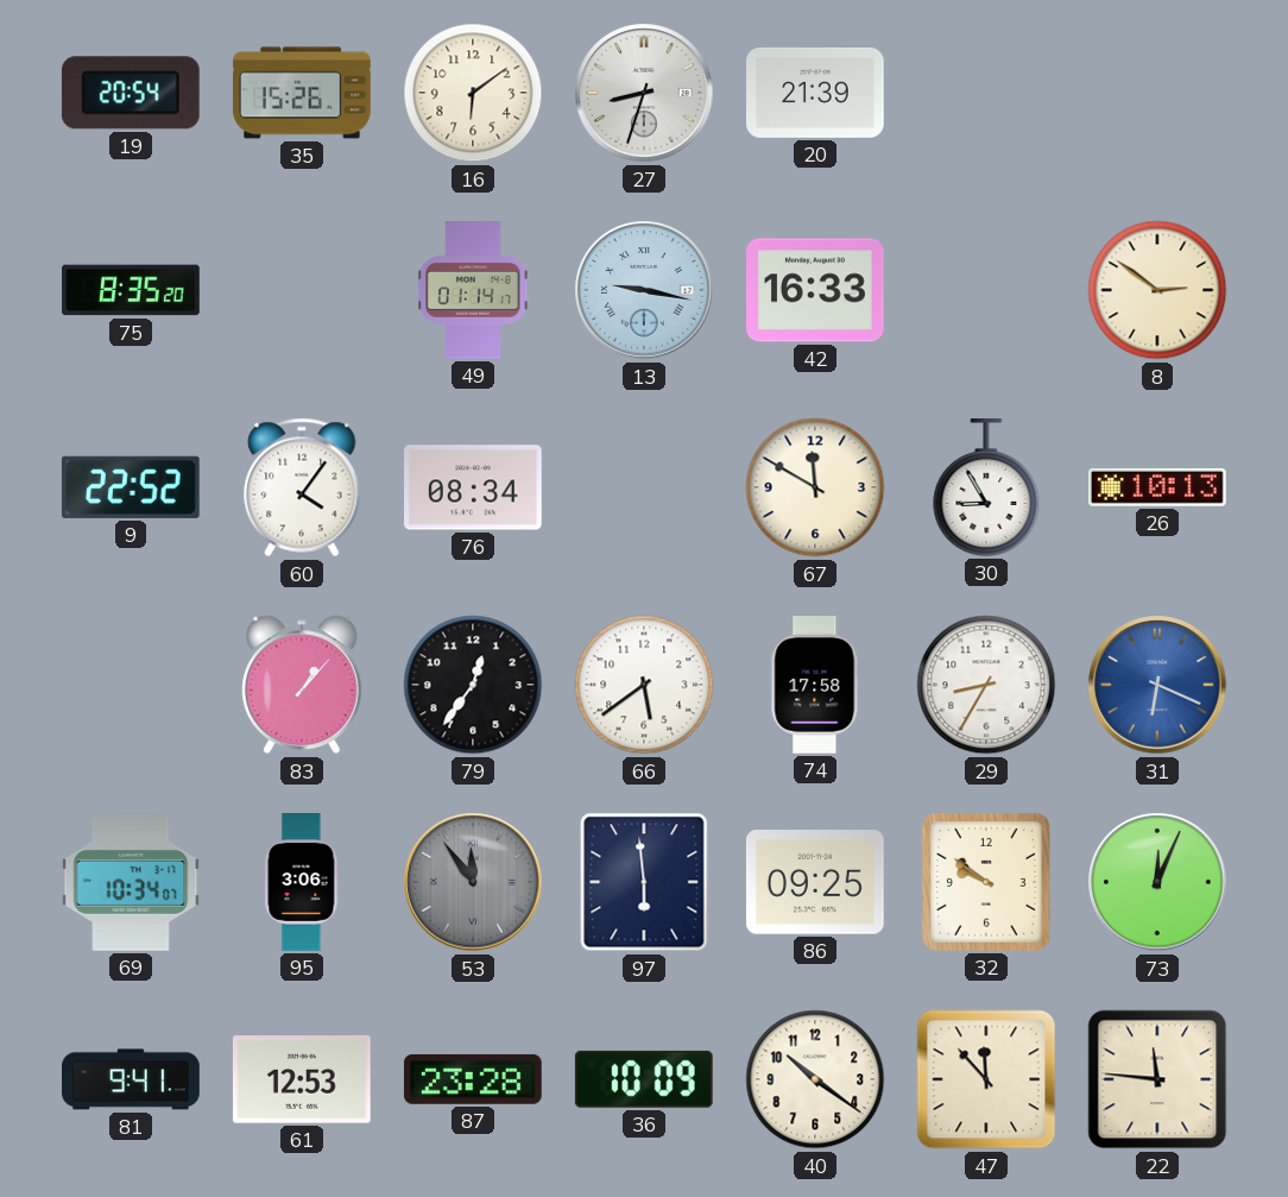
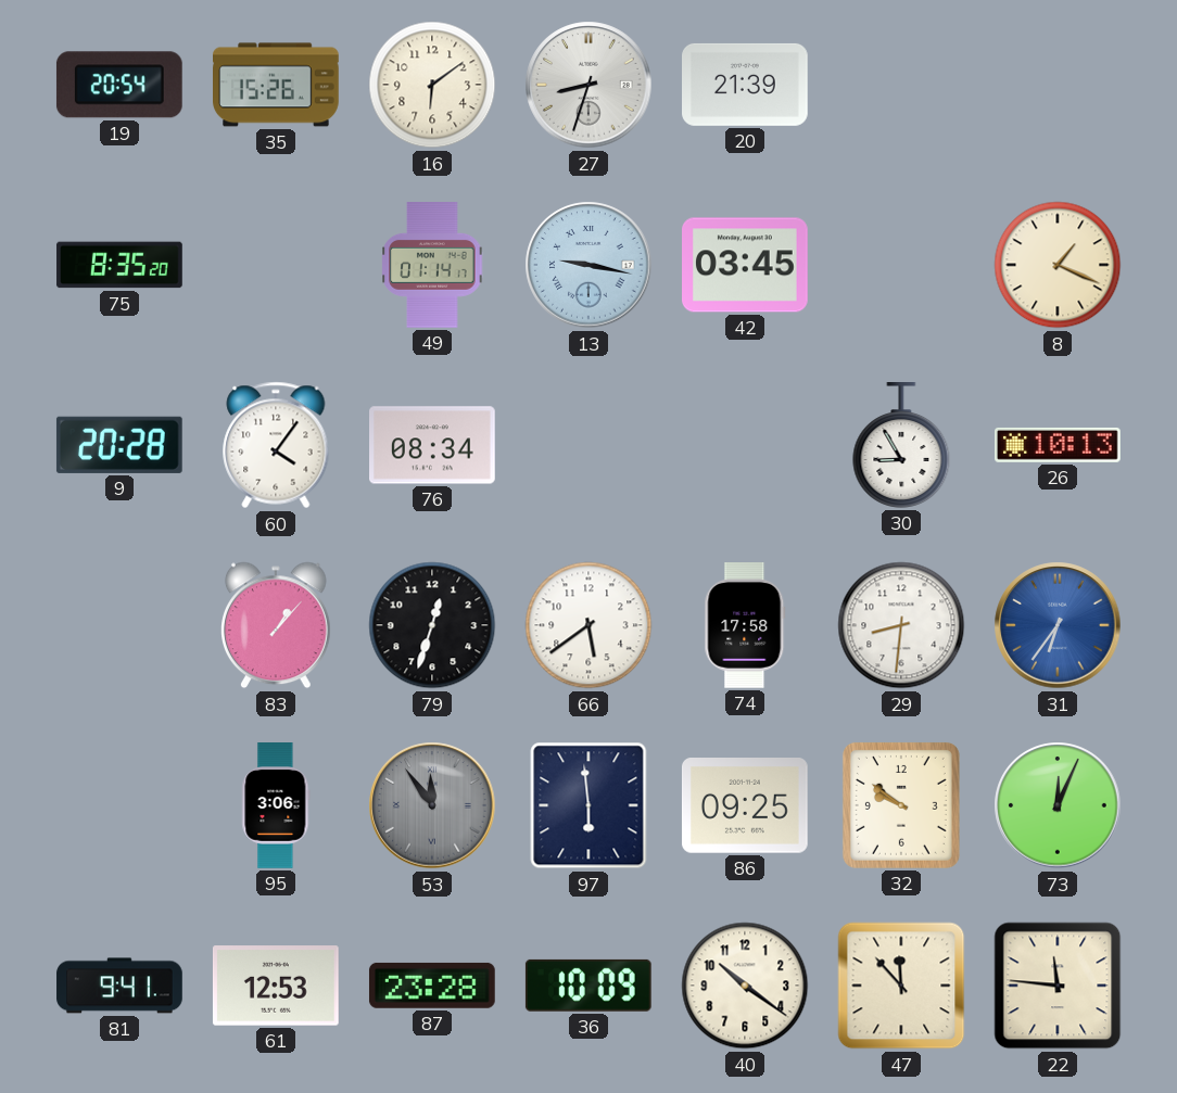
42: 16:33 -> 03:45
8: 2:51 -> 1:19
9: 22:52 -> 20:28
67: 11:50 -> none
79: 12:36 -> 12:33
29: 8:35 -> 8:31
31: 6:19 -> 6:36
69: 10:34 -> none
